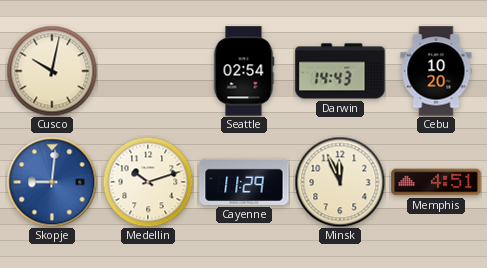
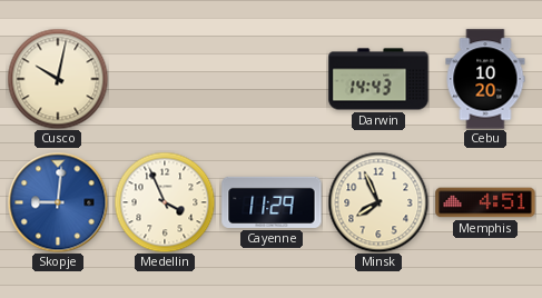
Seattle: 02:54 -> none
Medellin: 10:12 -> 3:56
Minsk: 11:56 -> 7:56
